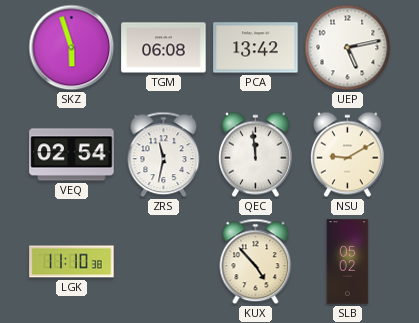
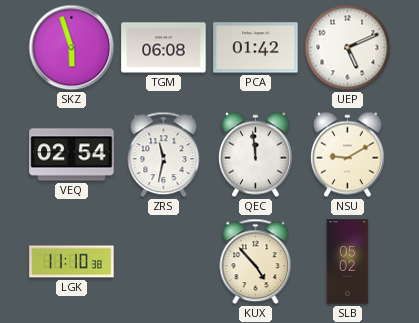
PCA: 13:42 -> 01:42
UEP: 5:13 -> 5:11
